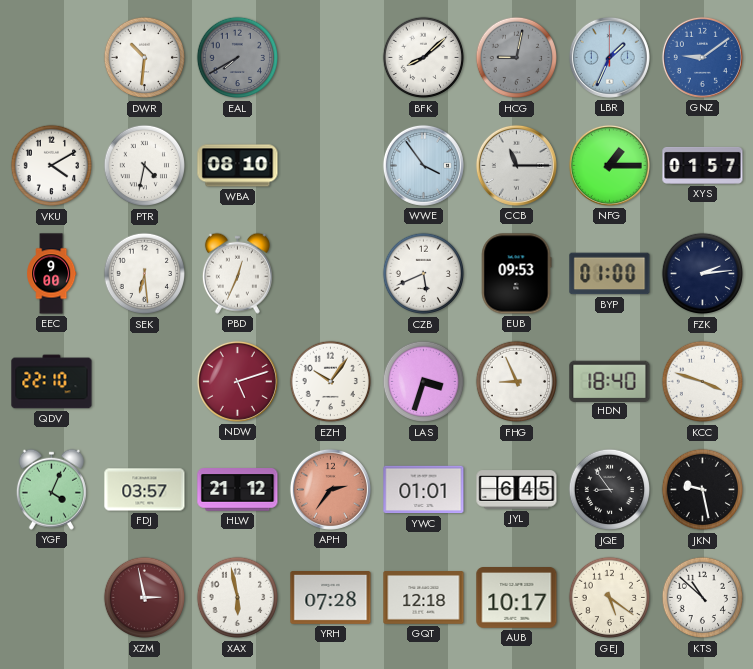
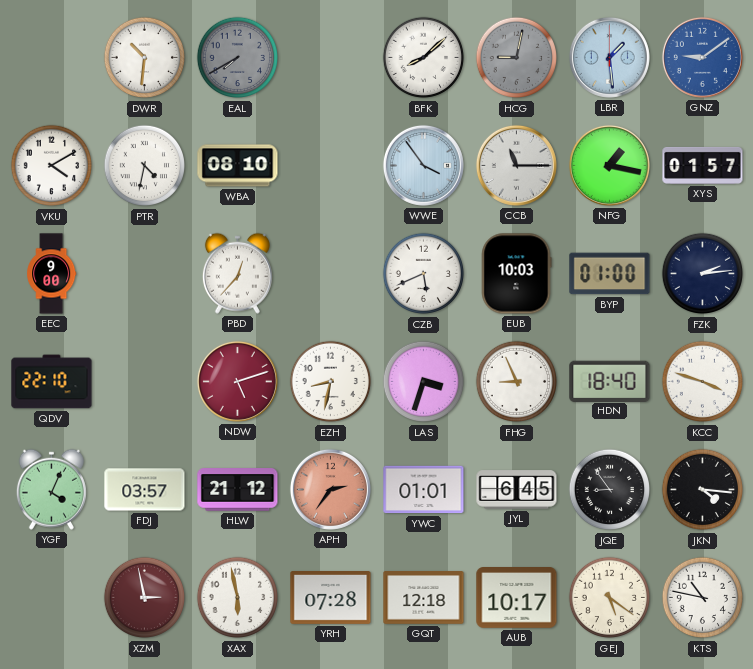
LBR: 1:34 -> 1:29
NFG: 1:15 -> 1:17
SEK: 6:29 -> none
PBD: 12:34 -> 12:37
EUB: 09:53 -> 10:03
EZH: 10:06 -> 8:32
JKN: 9:28 -> 4:16
KTS: 10:52 -> 10:47
